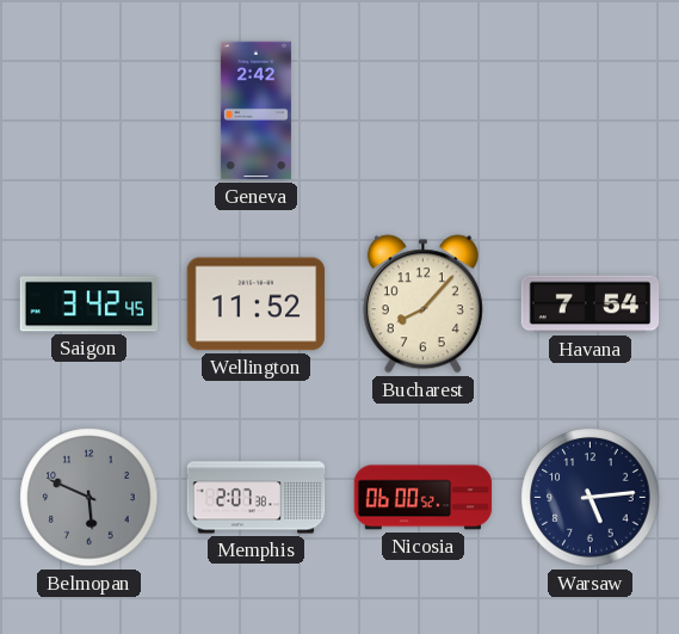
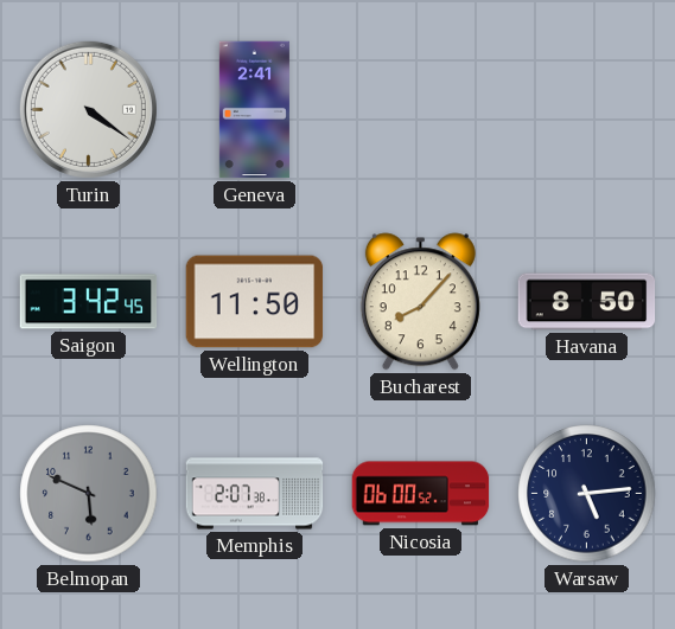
Turin: none -> 4:21
Geneva: 2:42 -> 2:41
Wellington: 11:52 -> 11:50
Havana: 7:54 -> 8:50
